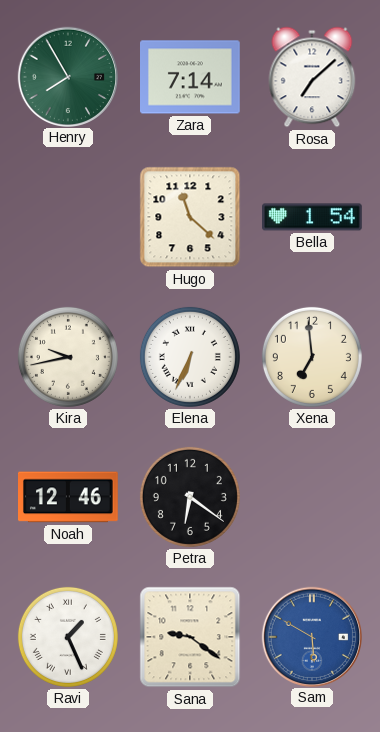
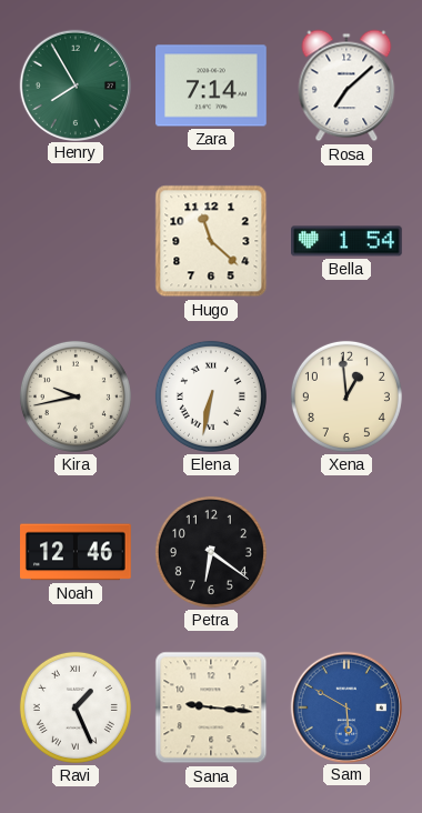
Elena: 6:34 -> 6:32
Xena: 6:59 -> 12:59
Sana: 9:21 -> 9:16
